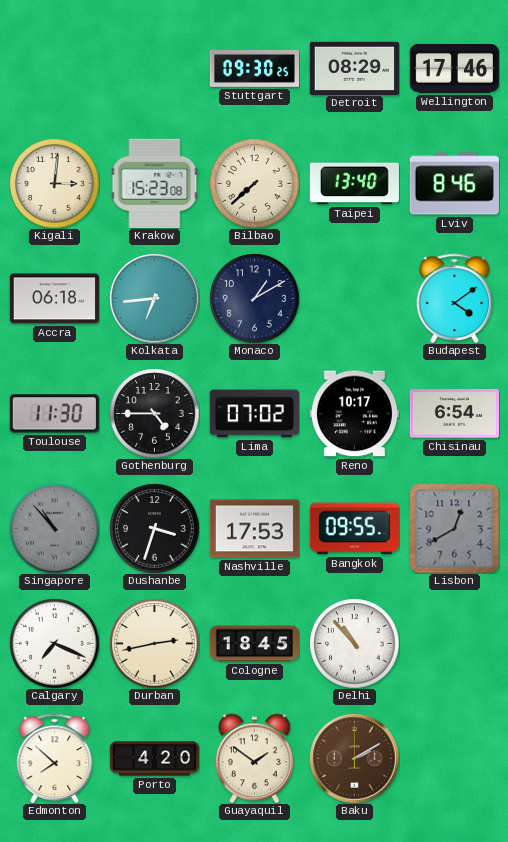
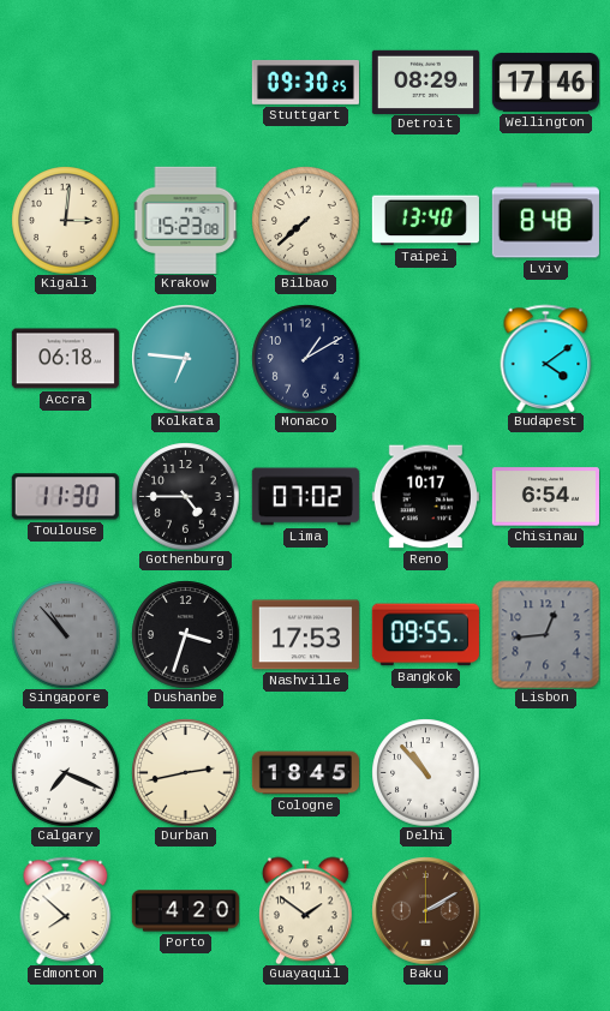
Lviv: 8:46 -> 8:48
Kolkata: 6:44 -> 6:46
Lisbon: 12:40 -> 12:44
